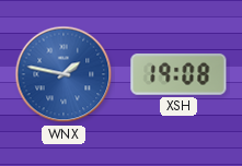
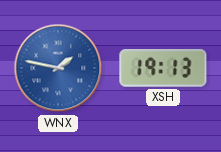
XSH: 19:08 -> 19:13
